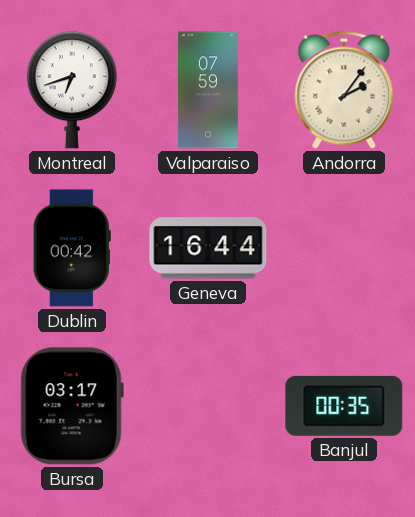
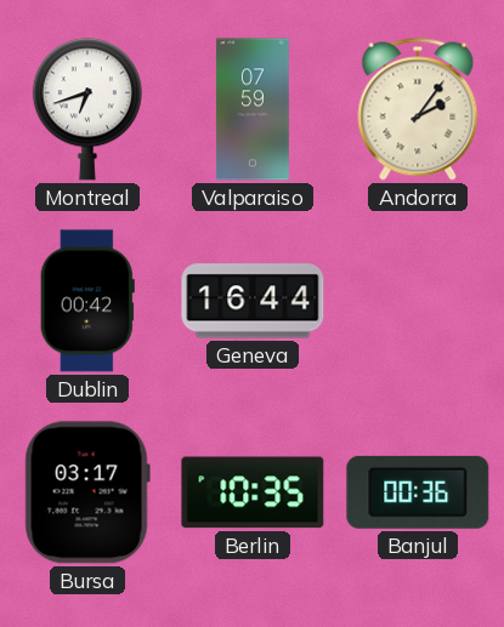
Berlin: none -> 10:35
Banjul: 00:35 -> 00:36
